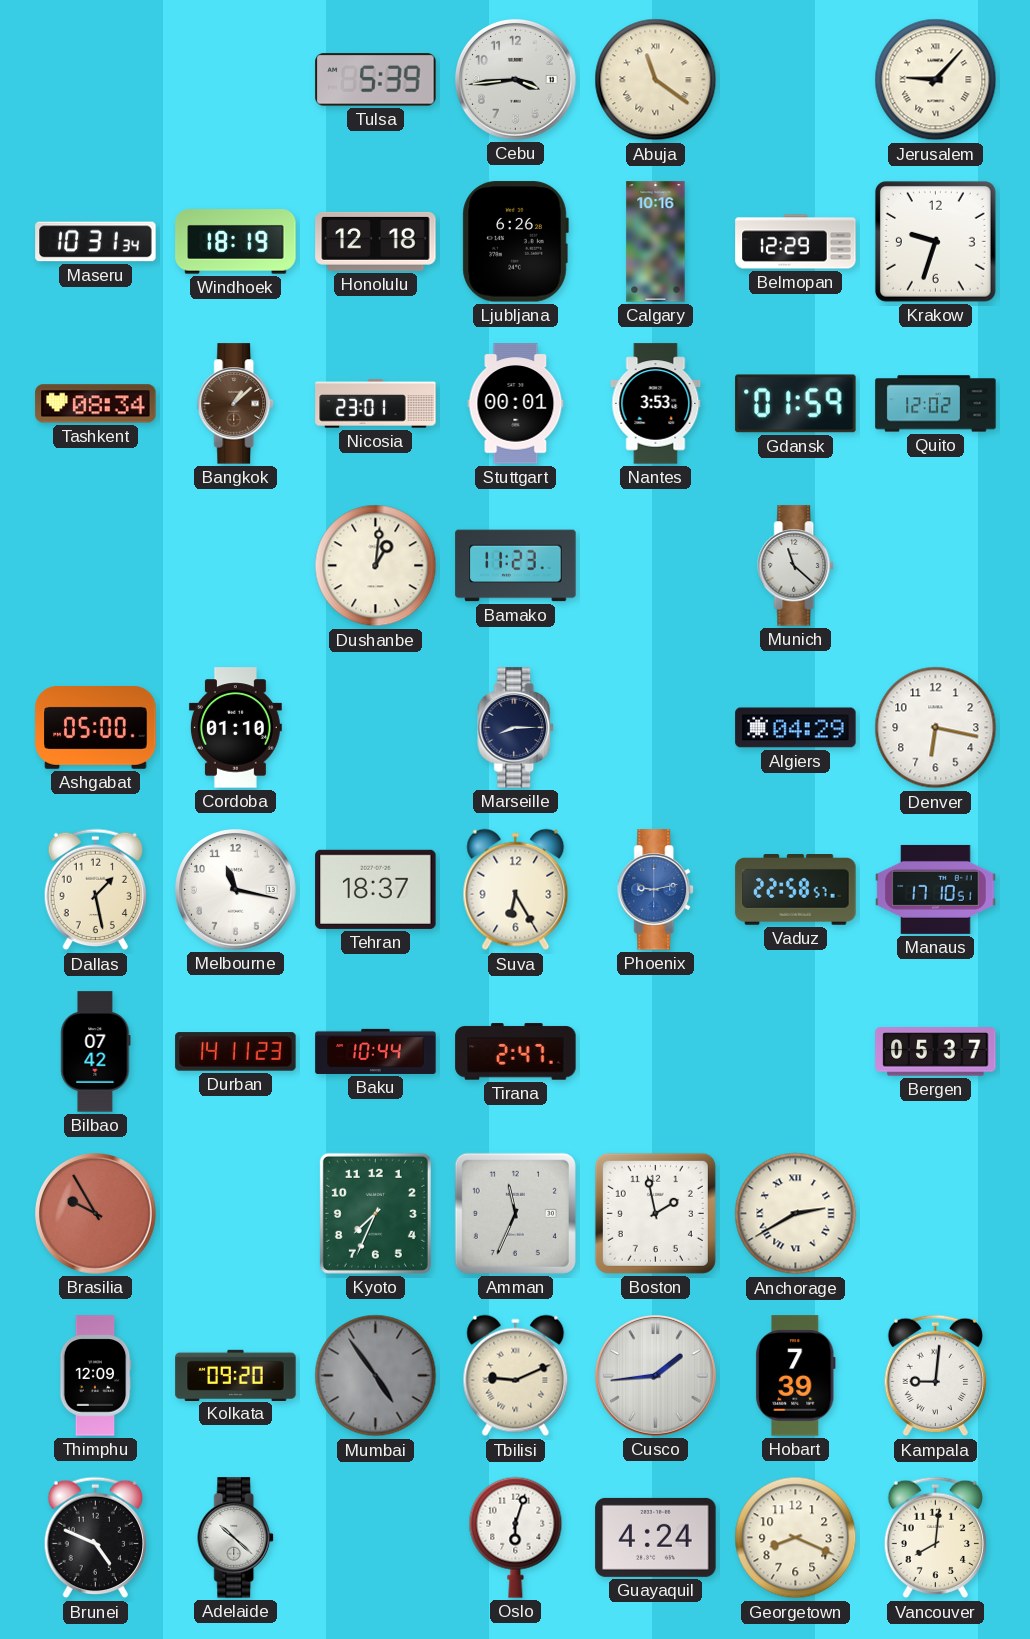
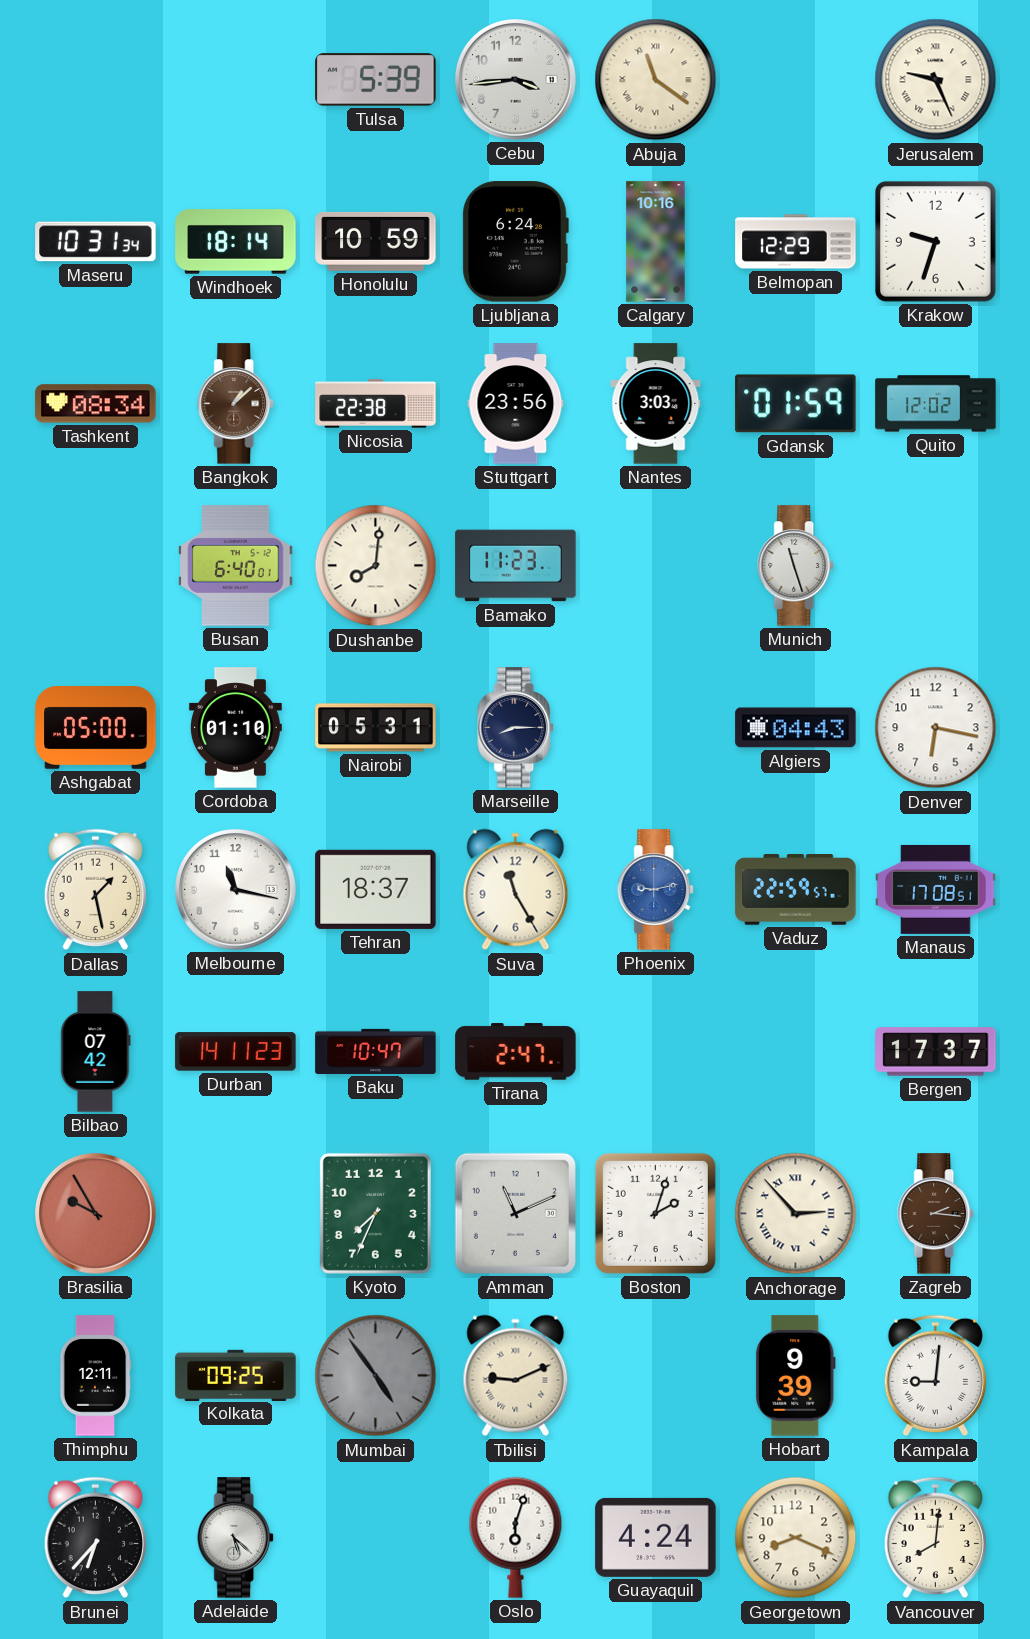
Jerusalem: 9:07 -> 9:26
Windhoek: 18:19 -> 18:14
Honolulu: 12:18 -> 10:59
Ljubljana: 6:26 -> 6:24
Nicosia: 23:01 -> 22:38
Stuttgart: 00:01 -> 23:56
Nantes: 3:53 -> 3:03
Busan: none -> 6:40
Dushanbe: 1:01 -> 8:01
Munich: 11:22 -> 11:27
Nairobi: none -> 05:31
Algiers: 04:29 -> 04:43
Suva: 6:25 -> 11:25
Vaduz: 22:58 -> 22:59
Manaus: 17:10 -> 17:08
Baku: 10:44 -> 10:47
Bergen: 05:37 -> 17:37
Amman: 11:34 -> 11:11
Boston: 1:58 -> 2:03
Anchorage: 2:40 -> 2:53
Zagreb: none -> 2:16
Thimphu: 12:09 -> 12:11
Kolkata: 09:20 -> 09:25
Cusco: 1:44 -> none
Hobart: 7:39 -> 9:39
Brunei: 4:49 -> 6:37
Adelaide: 10:22 -> 5:22
